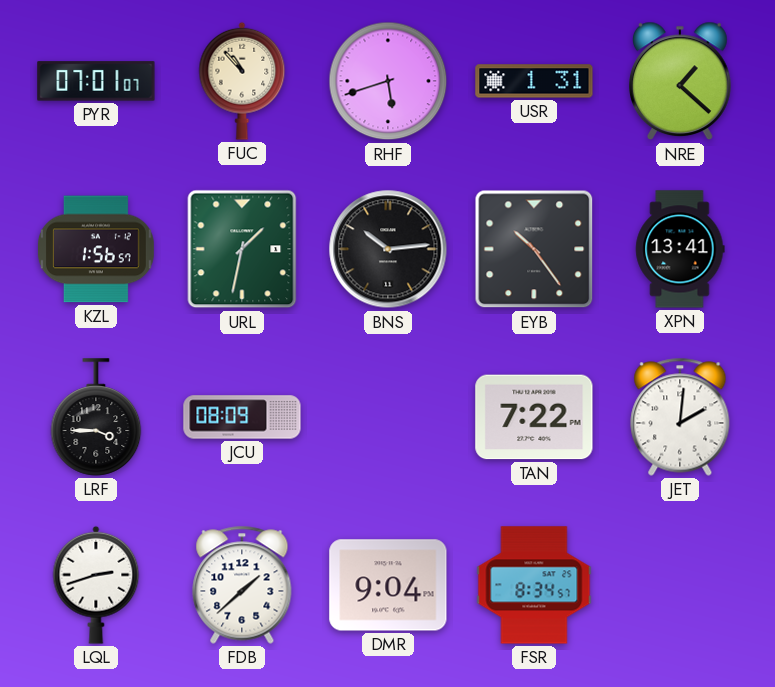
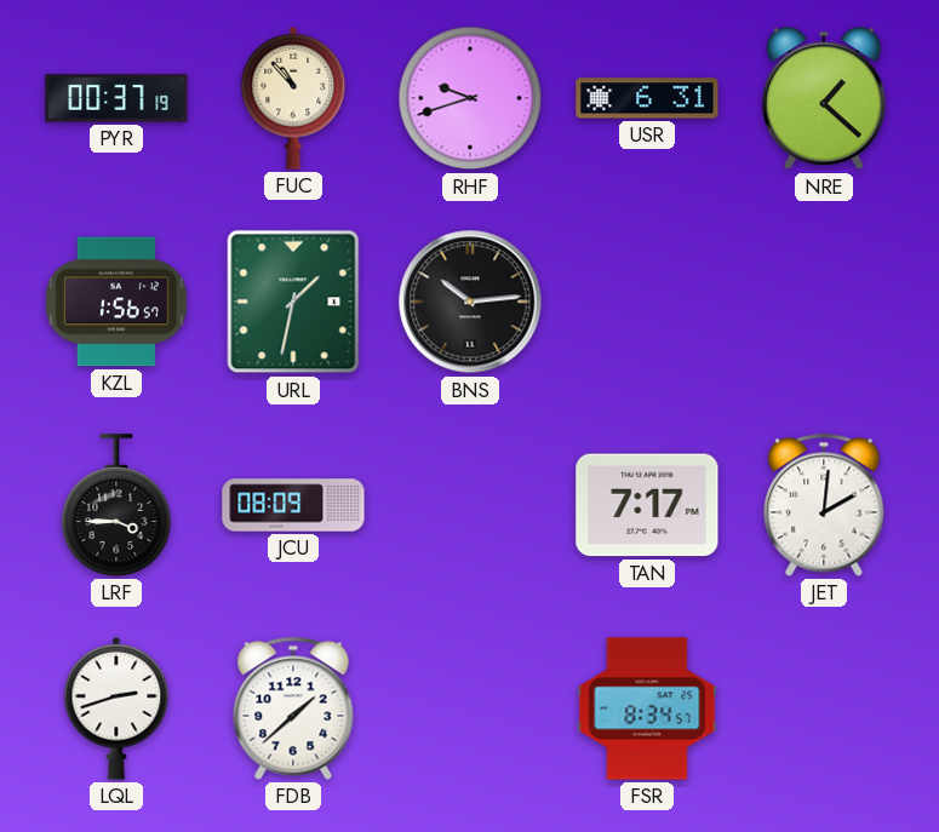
PYR: 07:01 -> 00:37
RHF: 5:42 -> 9:42
USR: 1:31 -> 6:31
EYB: 10:24 -> none
XPN: 13:41 -> none
TAN: 7:22 -> 7:17
DMR: 9:04 -> none
